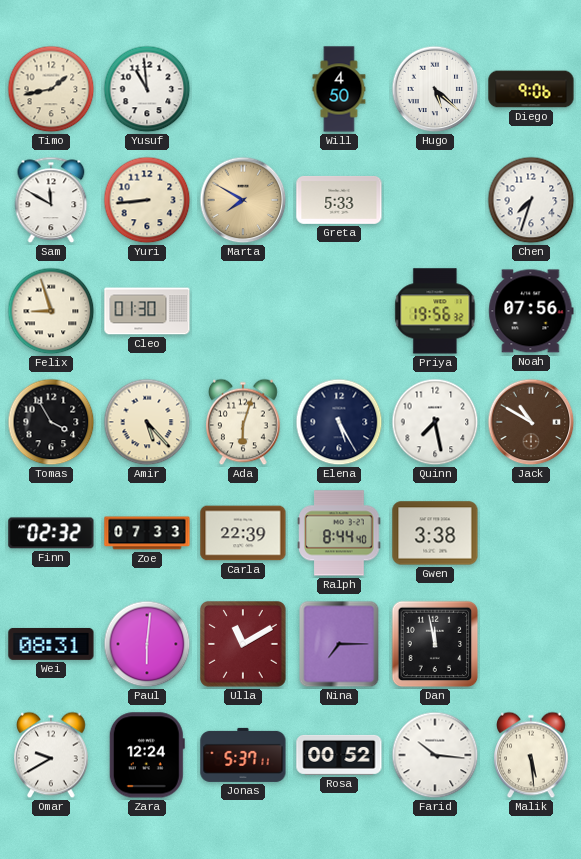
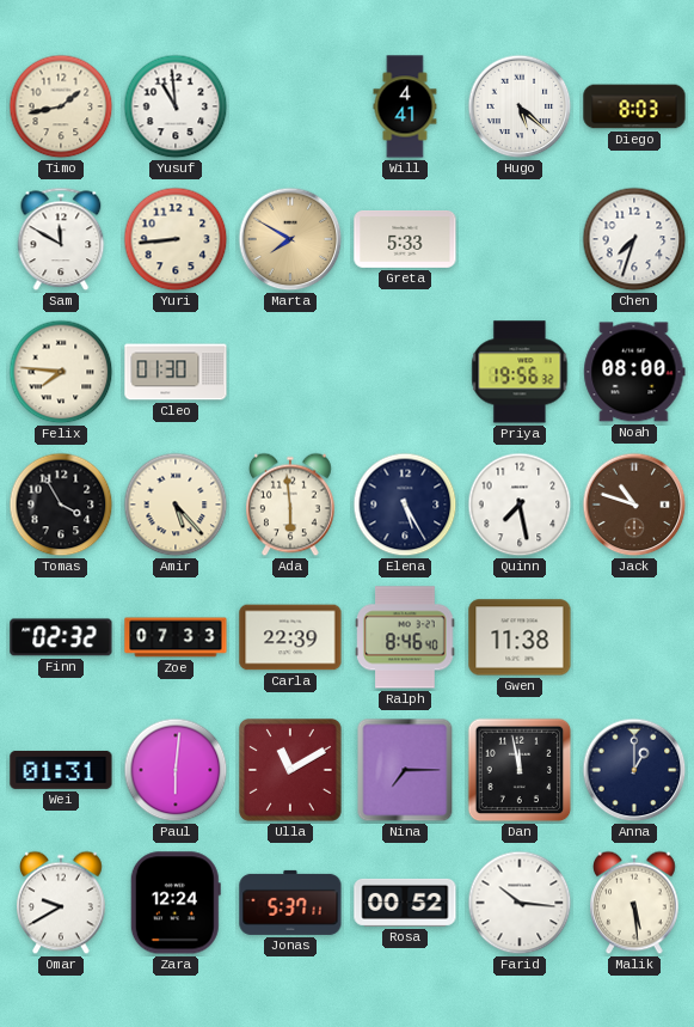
Will: 4:50 -> 4:41
Diego: 9:06 -> 8:03
Felix: 8:57 -> 7:46
Noah: 07:56 -> 08:00
Ada: 6:03 -> 5:59
Jack: 10:50 -> 10:48
Ralph: 8:44 -> 8:46
Gwen: 3:38 -> 11:38
Wei: 08:31 -> 01:31
Anna: none -> 1:00
